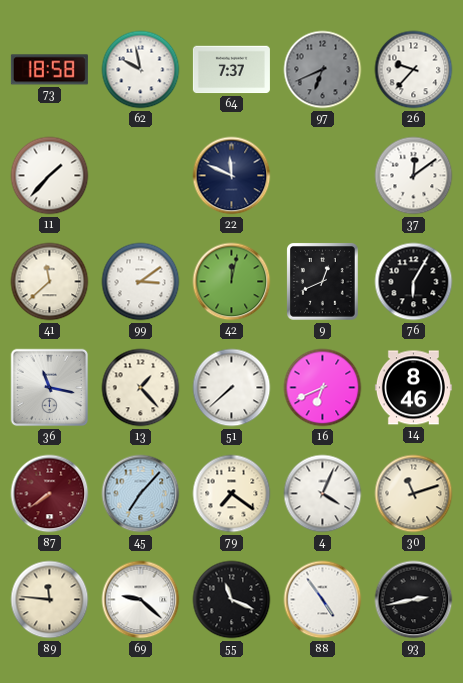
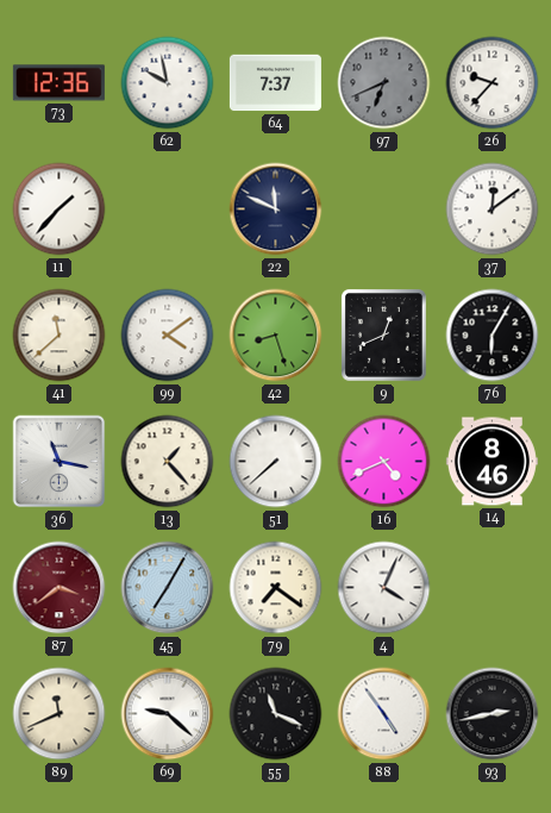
73: 18:58 -> 12:36
99: 3:09 -> 4:09
42: 12:02 -> 8:27
16: 6:41 -> 4:41
87: 7:39 -> 3:39
45: 7:07 -> 7:05
30: 11:12 -> none
89: 11:46 -> 11:41
